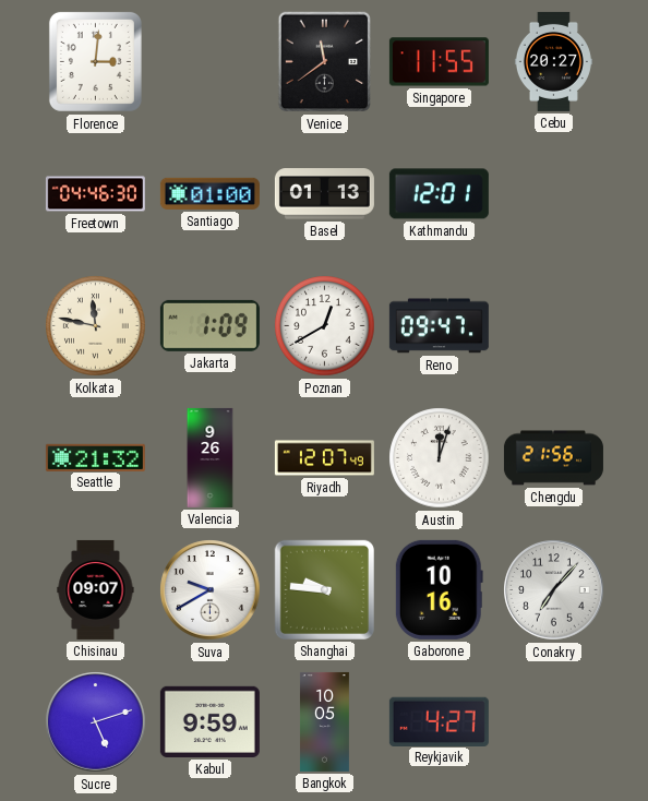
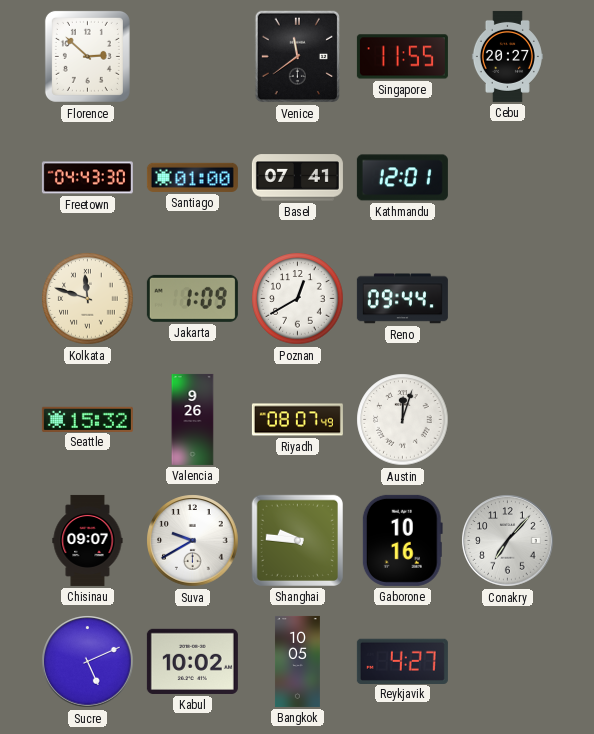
Florence: 3:01 -> 2:52
Freetown: 04:46 -> 04:43
Basel: 01:13 -> 07:41
Kolkata: 11:47 -> 11:48
Reno: 09:47 -> 09:44
Seattle: 21:32 -> 15:32
Riyadh: 12:07 -> 08:07
Chengdu: 21:56 -> none
Sucre: 5:12 -> 5:11
Kabul: 9:59 -> 10:02
